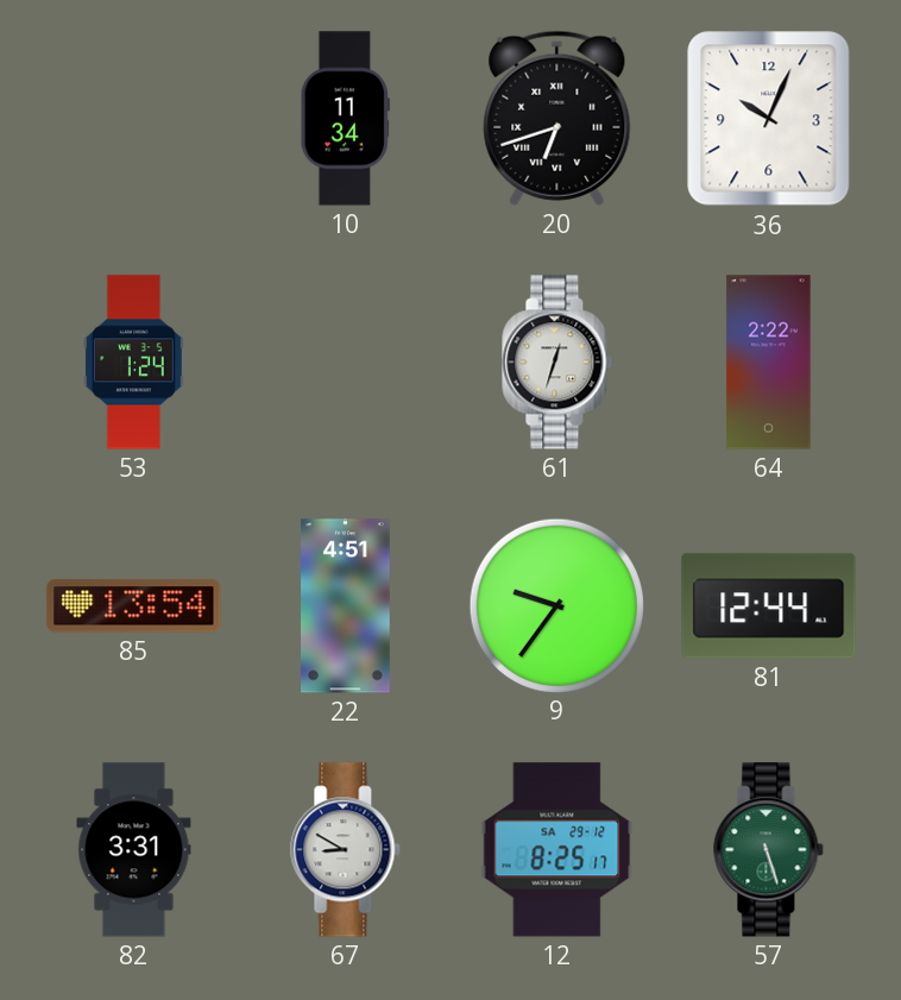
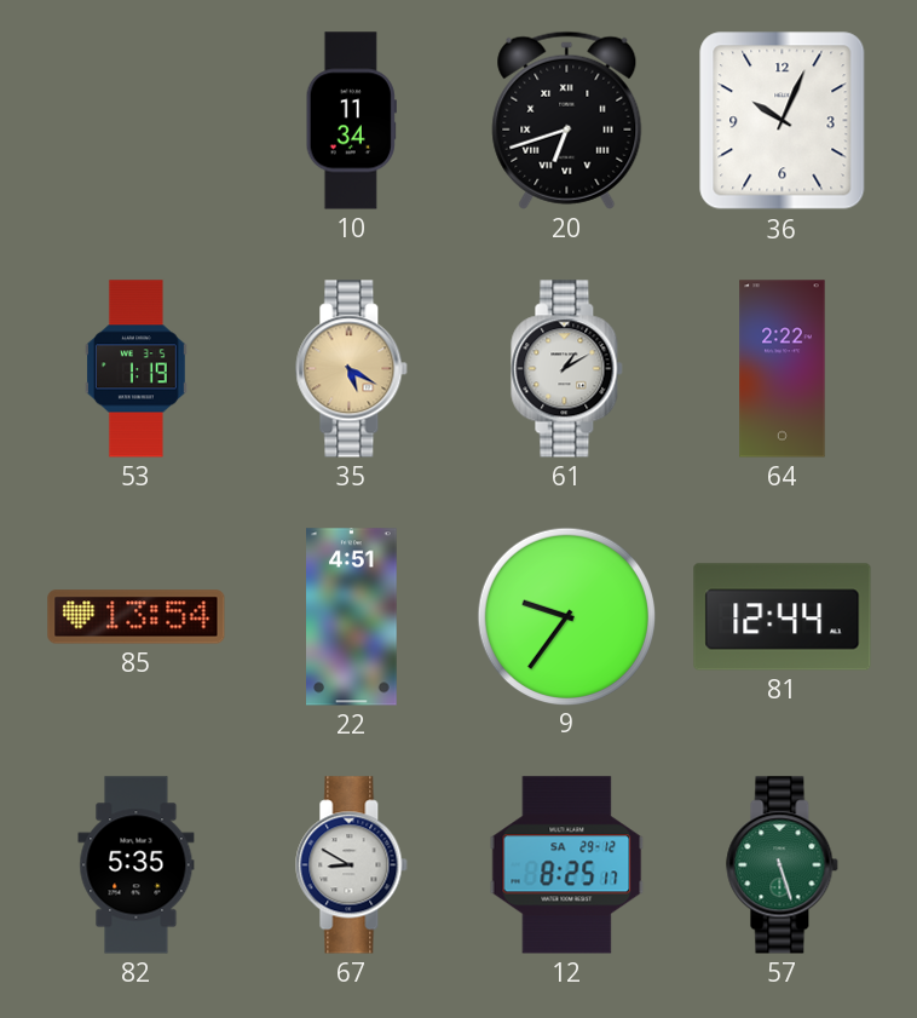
53: 1:24 -> 1:19
35: none -> 5:20
61: 12:33 -> 1:10
82: 3:31 -> 5:35
